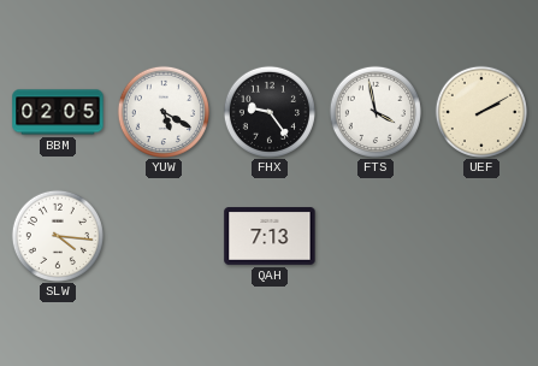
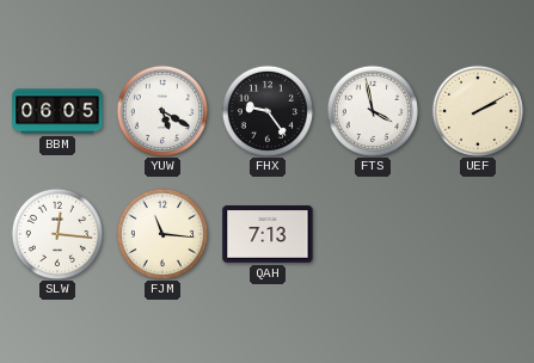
BBM: 02:05 -> 06:05
SLW: 4:16 -> 12:16
FJM: none -> 11:16
